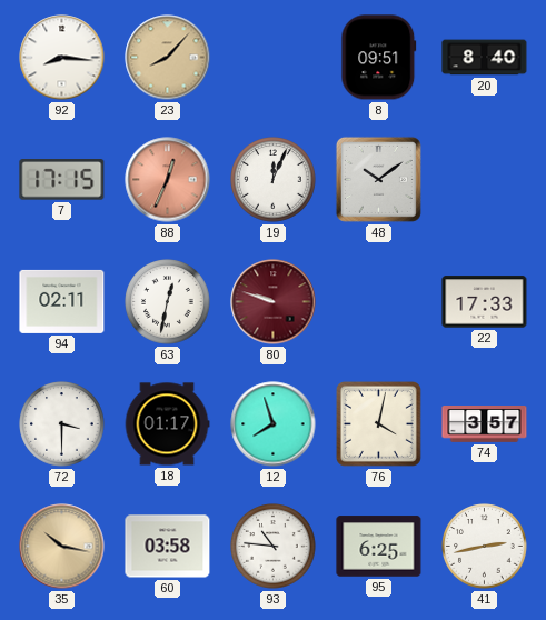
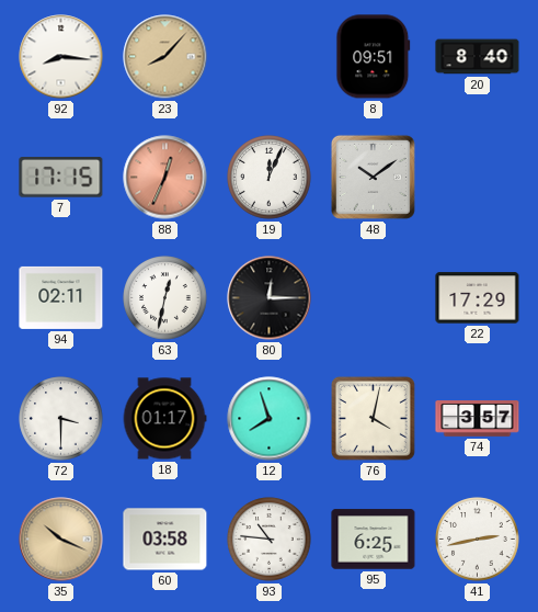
80: 9:48 -> 12:15
80 dial: burgundy -> black
22: 17:33 -> 17:29
35: 10:17 -> 10:19
